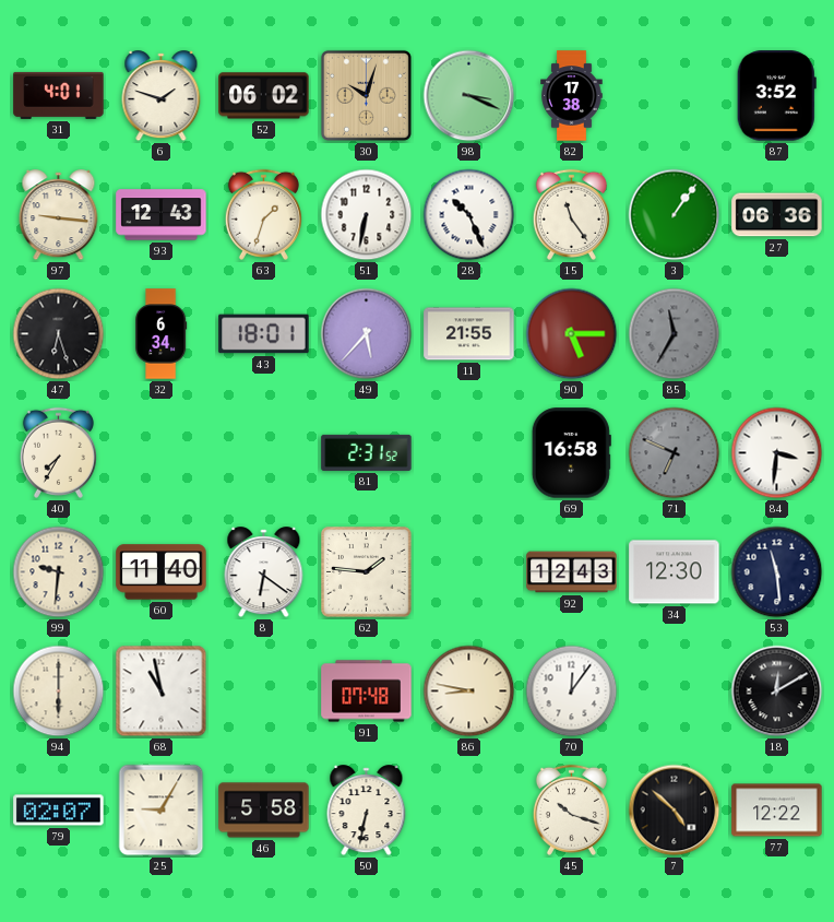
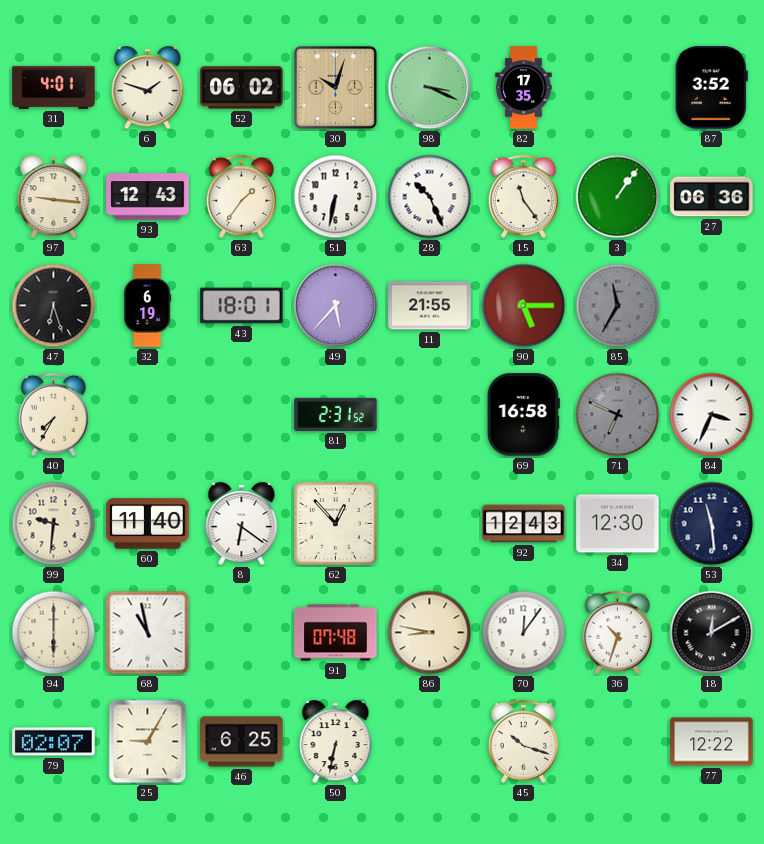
82: 17:38 -> 17:35
63: 1:33 -> 1:36
32: 6:34 -> 6:19
84: 3:31 -> 3:34
62: 1:46 -> 12:53
36: none -> 10:33
46: 5:58 -> 6:25
7: 4:52 -> none
